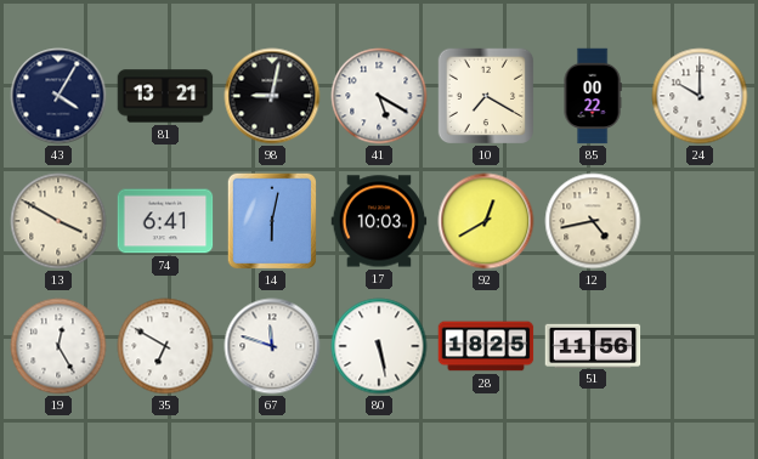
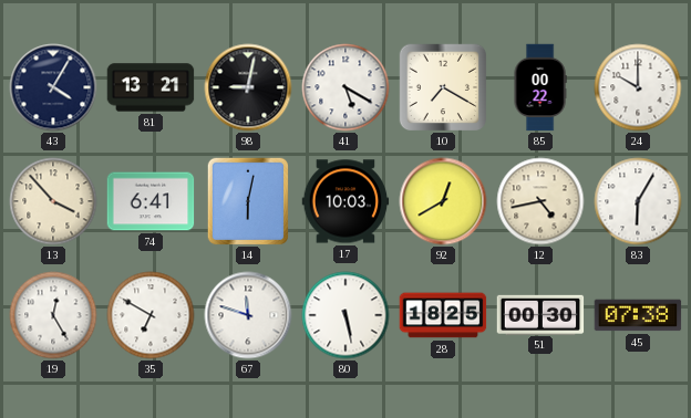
13: 3:50 -> 3:53
83: none -> 6:05
51: 11:56 -> 00:30
45: none -> 07:38
